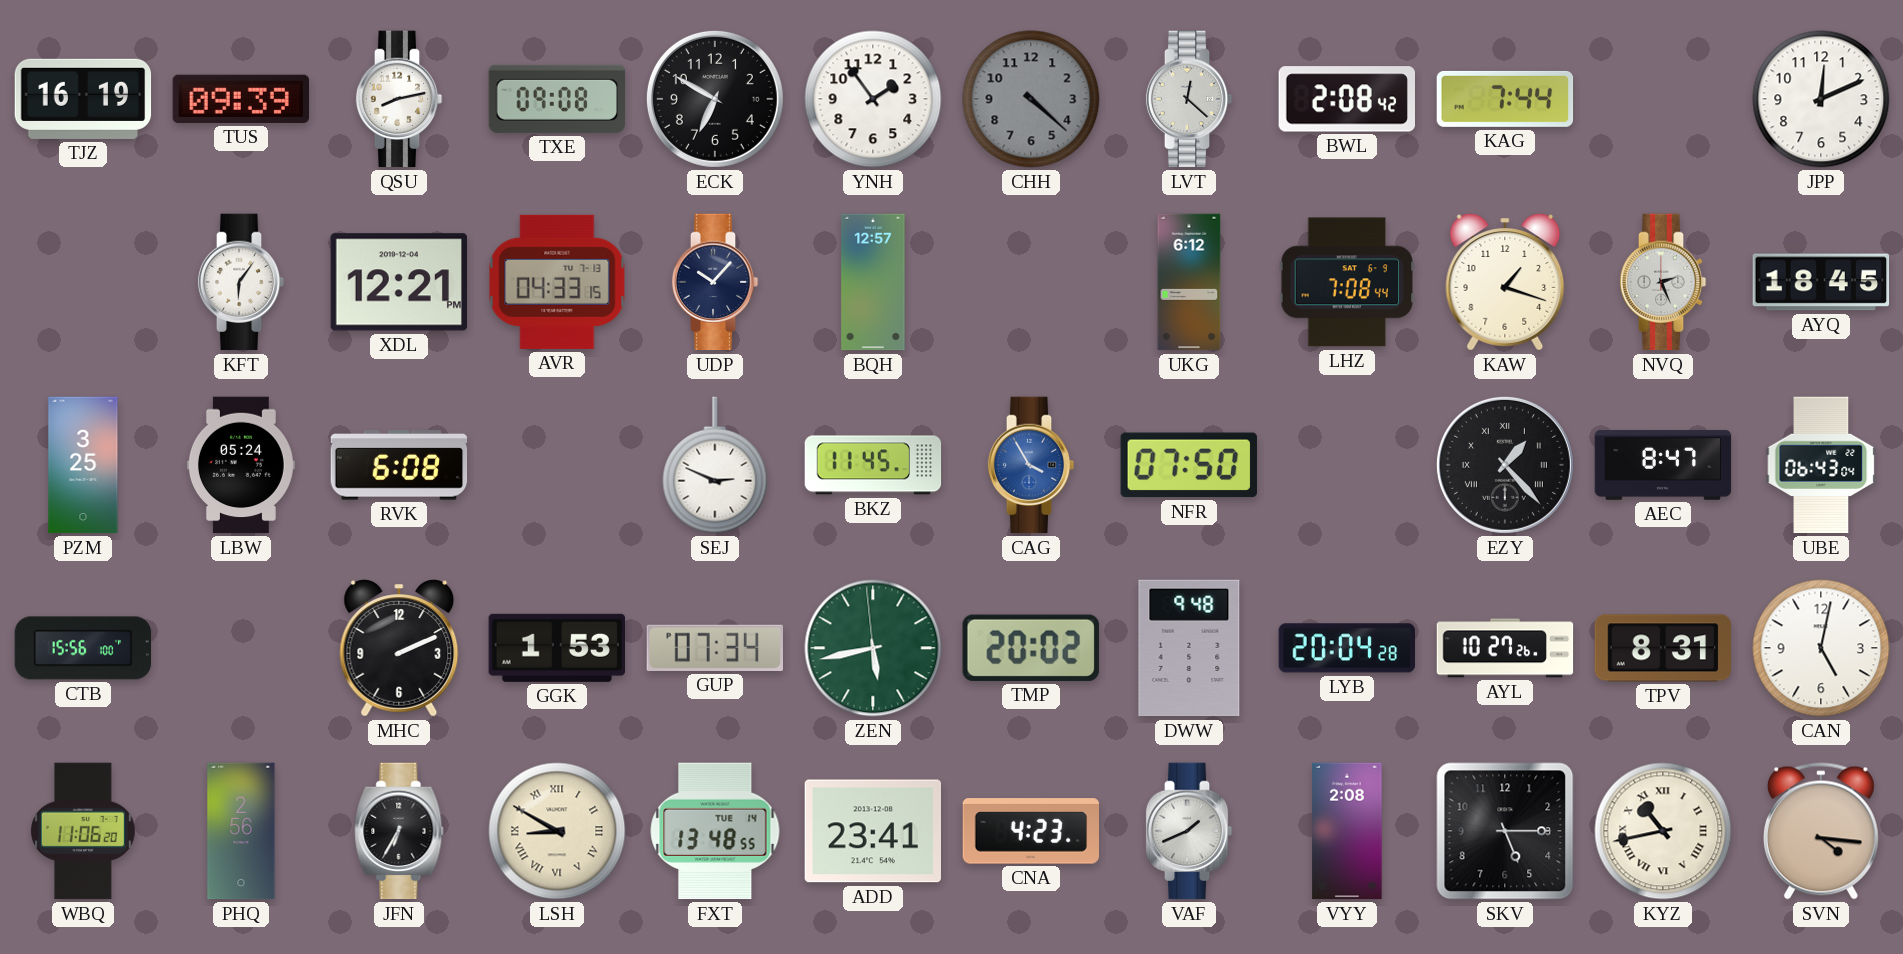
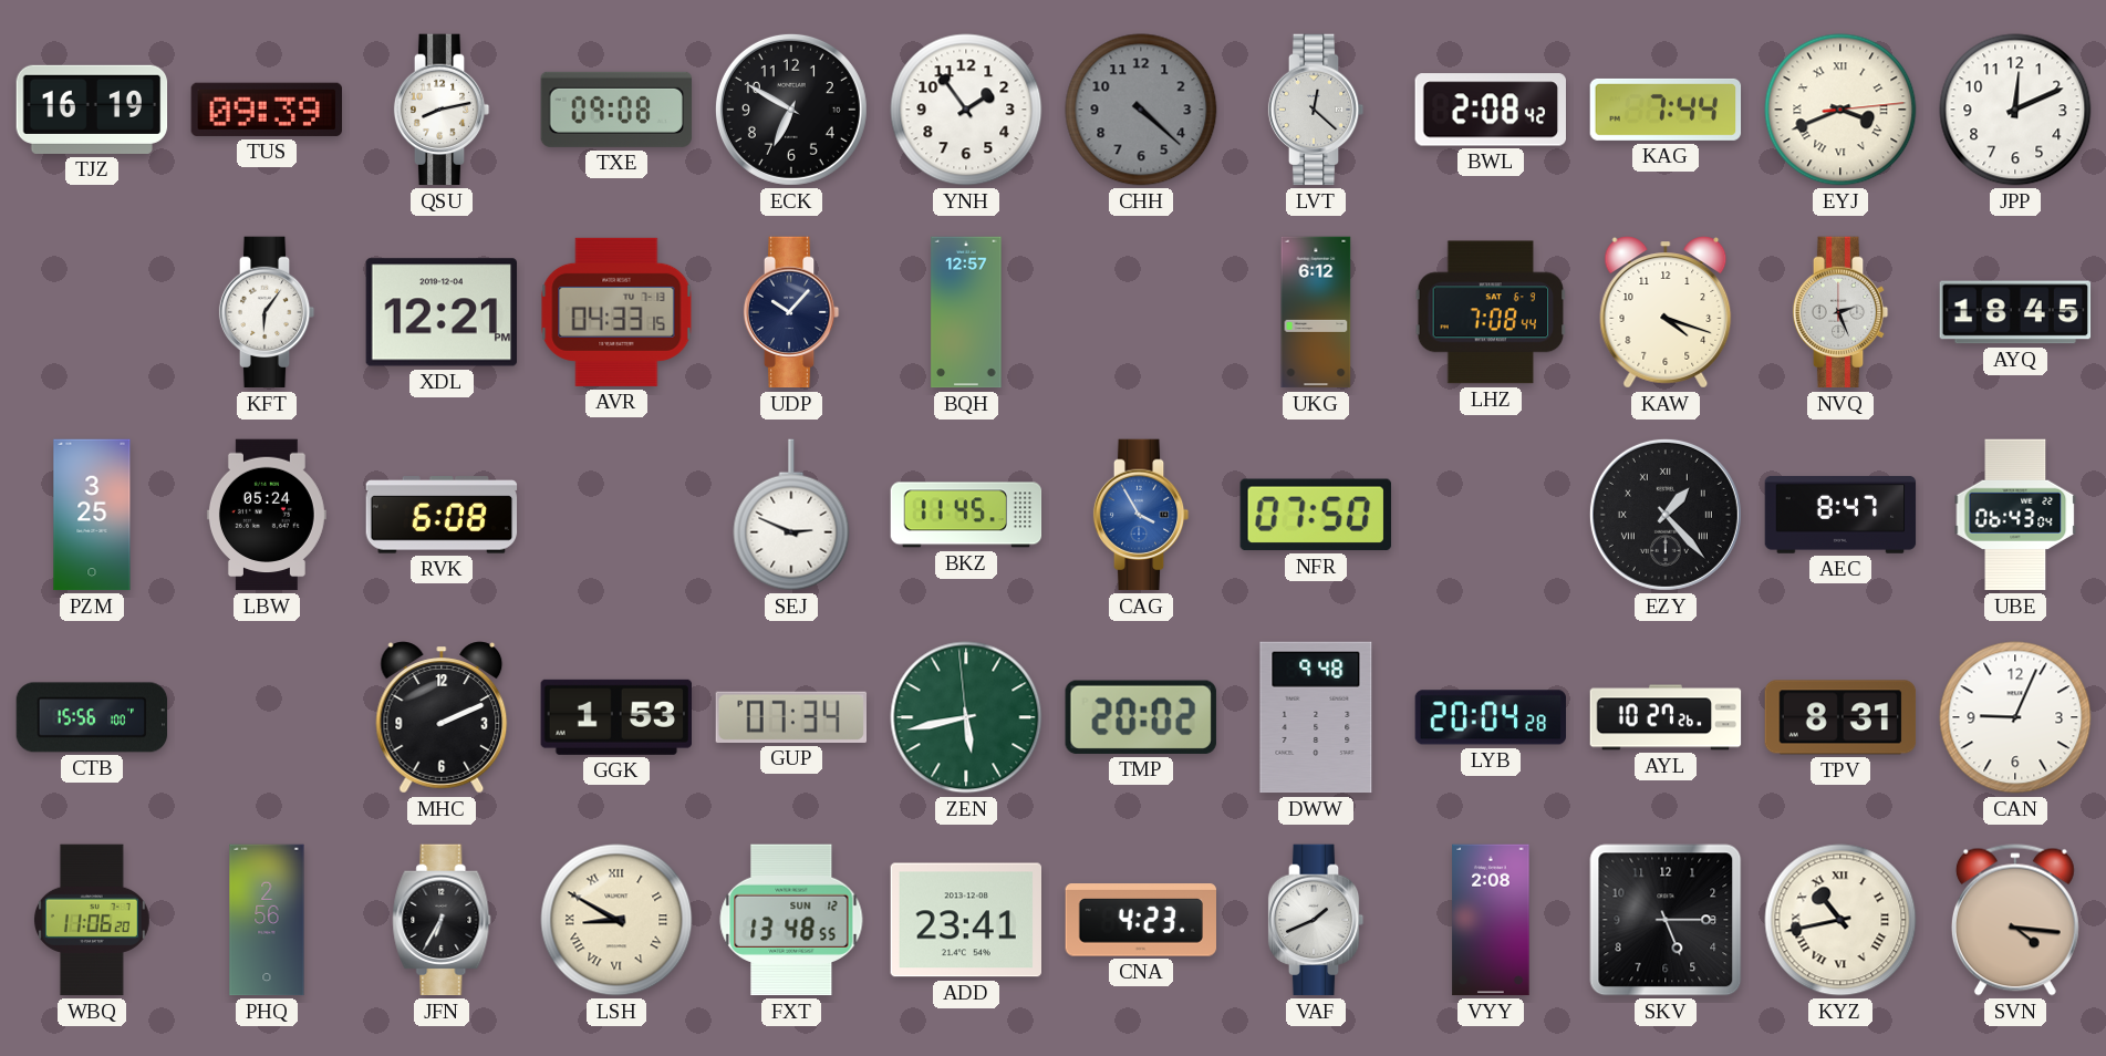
EYJ: none -> 3:41
KAW: 1:18 -> 4:18
CAN: 5:02 -> 9:04
FXT date: TUE 14 -> SUN 12
